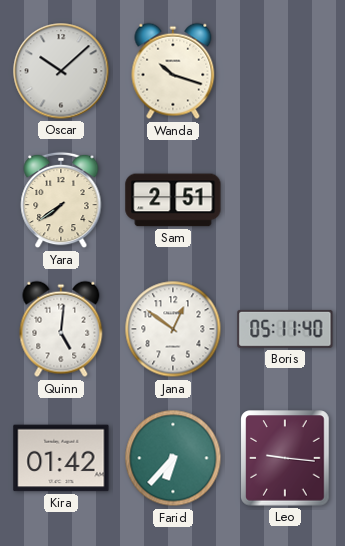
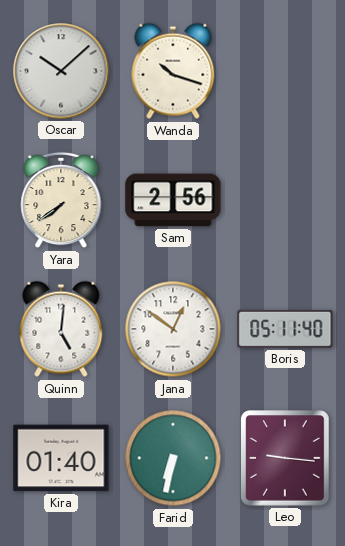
Sam: 2:51 -> 2:56
Kira: 01:42 -> 01:40
Farid: 6:37 -> 6:32
